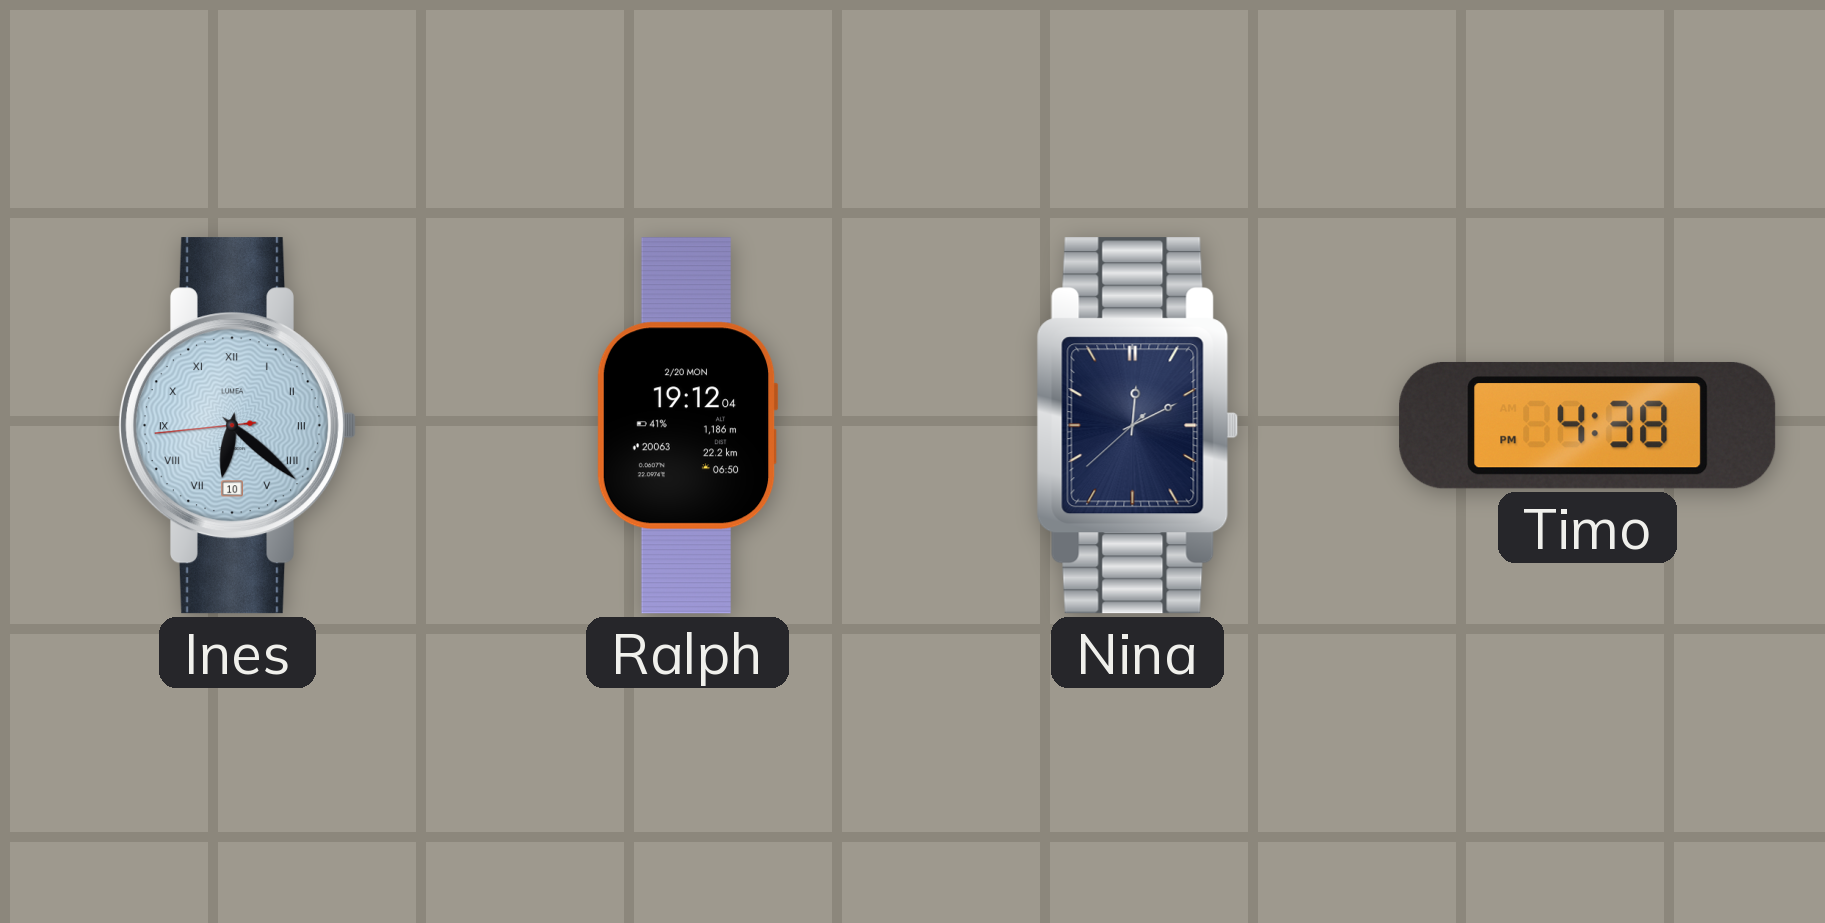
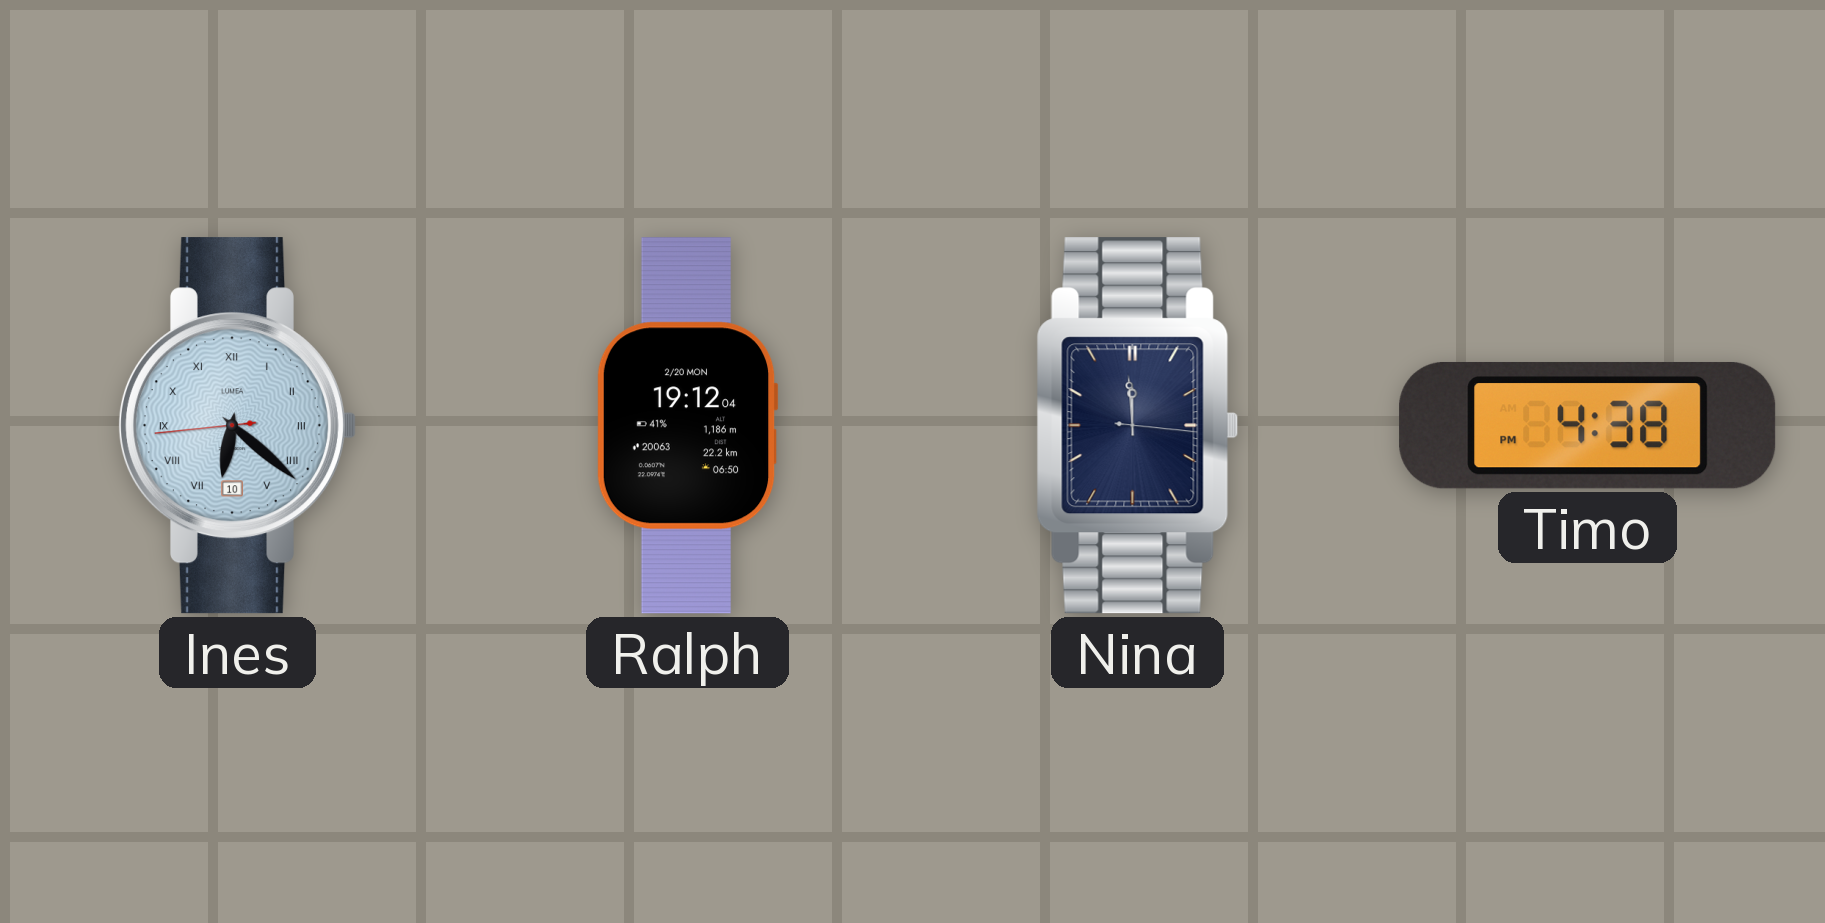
Nina: 12:10 -> 11:59
